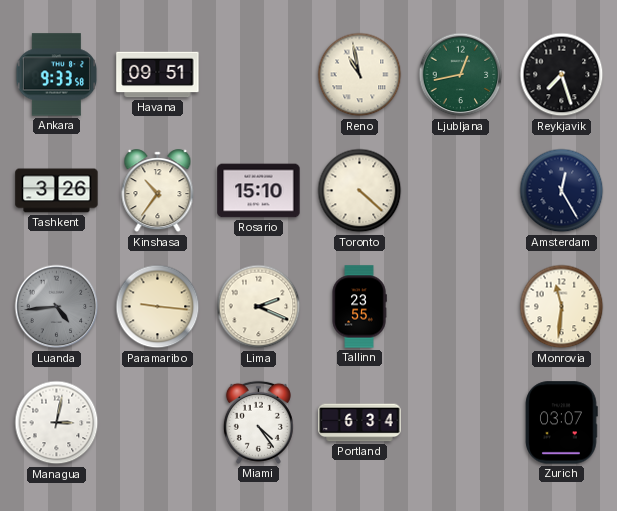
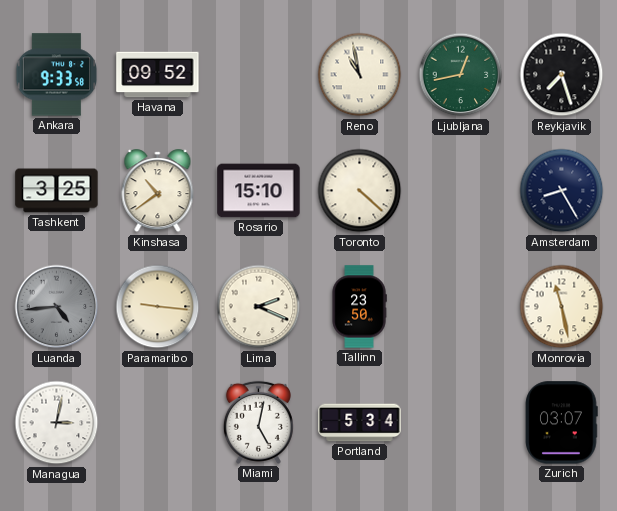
Havana: 09:51 -> 09:52
Tashkent: 3:26 -> 3:25
Kinshasa: 10:36 -> 10:39
Amsterdam: 12:25 -> 8:25
Tallinn: 23:55 -> 23:50
Monrovia: 11:31 -> 11:28
Miami: 4:24 -> 5:02
Portland: 6:34 -> 5:34
